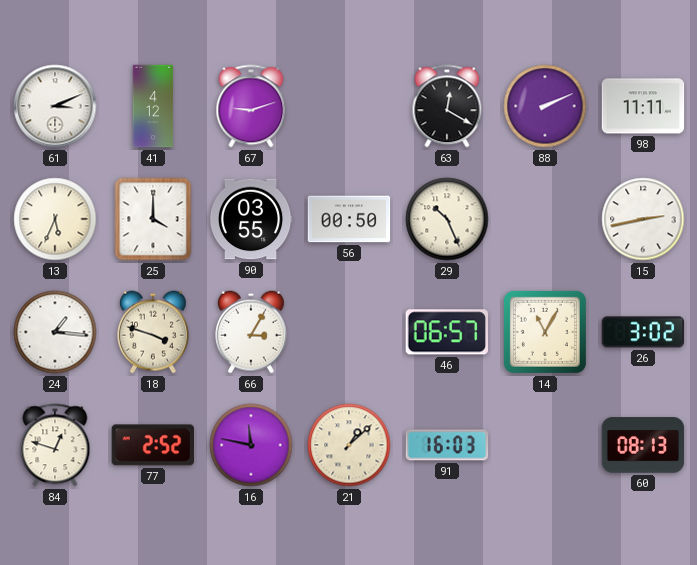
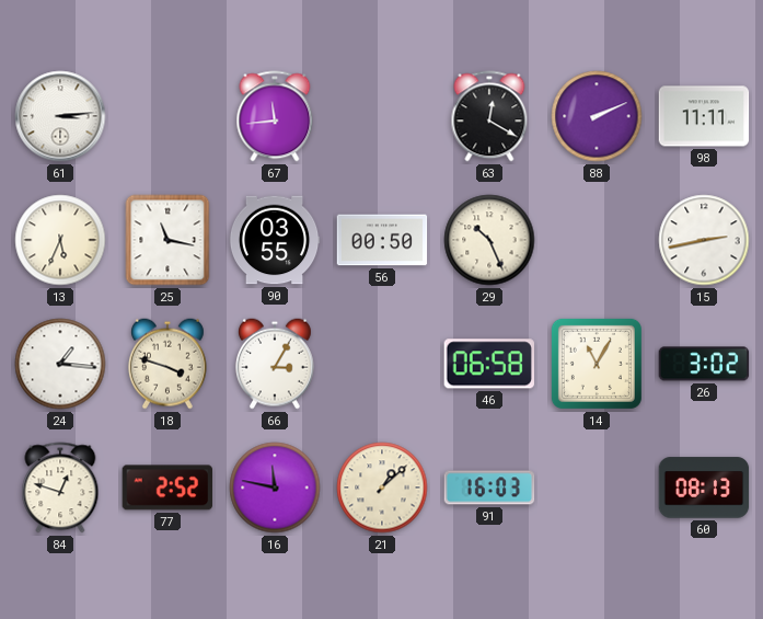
61: 3:11 -> 3:14
41: 4:12 -> none
67: 9:12 -> 11:44
25: 4:00 -> 11:17
46: 06:57 -> 06:58
